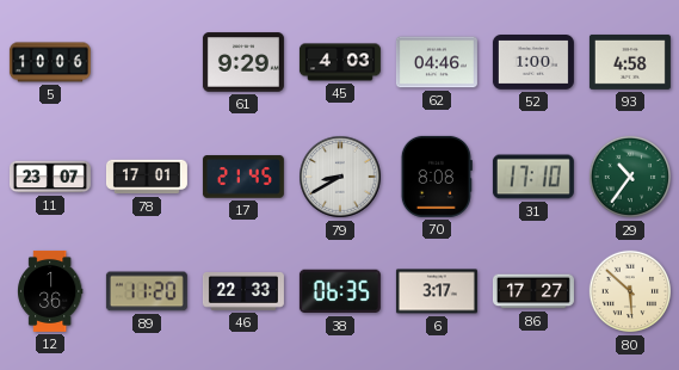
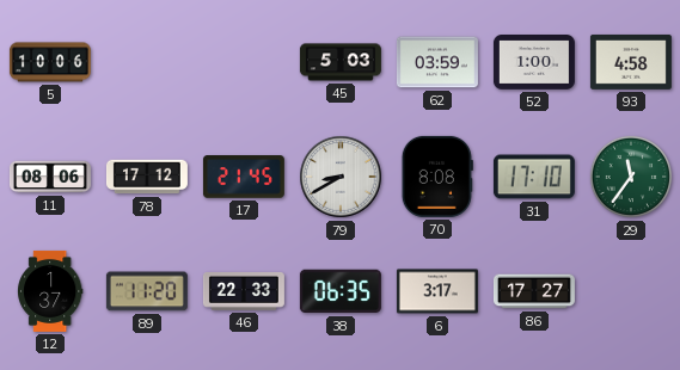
61: 9:29 -> none
45: 4:03 -> 5:03
62: 04:46 -> 03:59
11: 23:07 -> 08:06
78: 17:01 -> 17:12
29: 10:36 -> 11:36
12: 1:36 -> 1:37
80: 5:52 -> none
